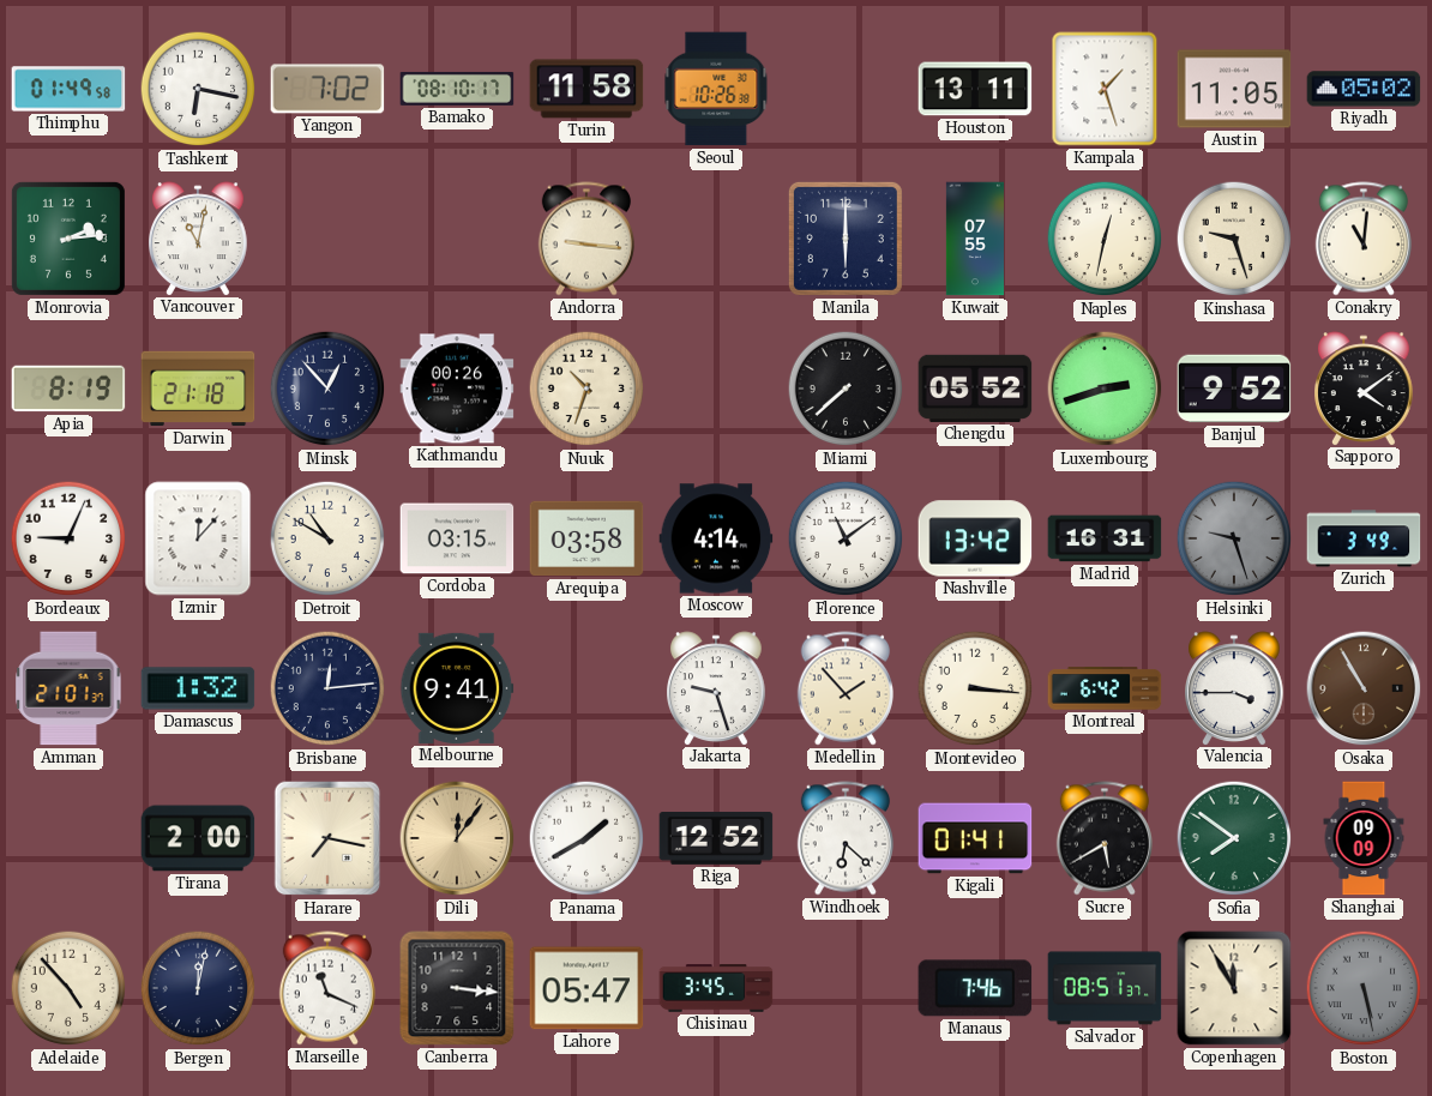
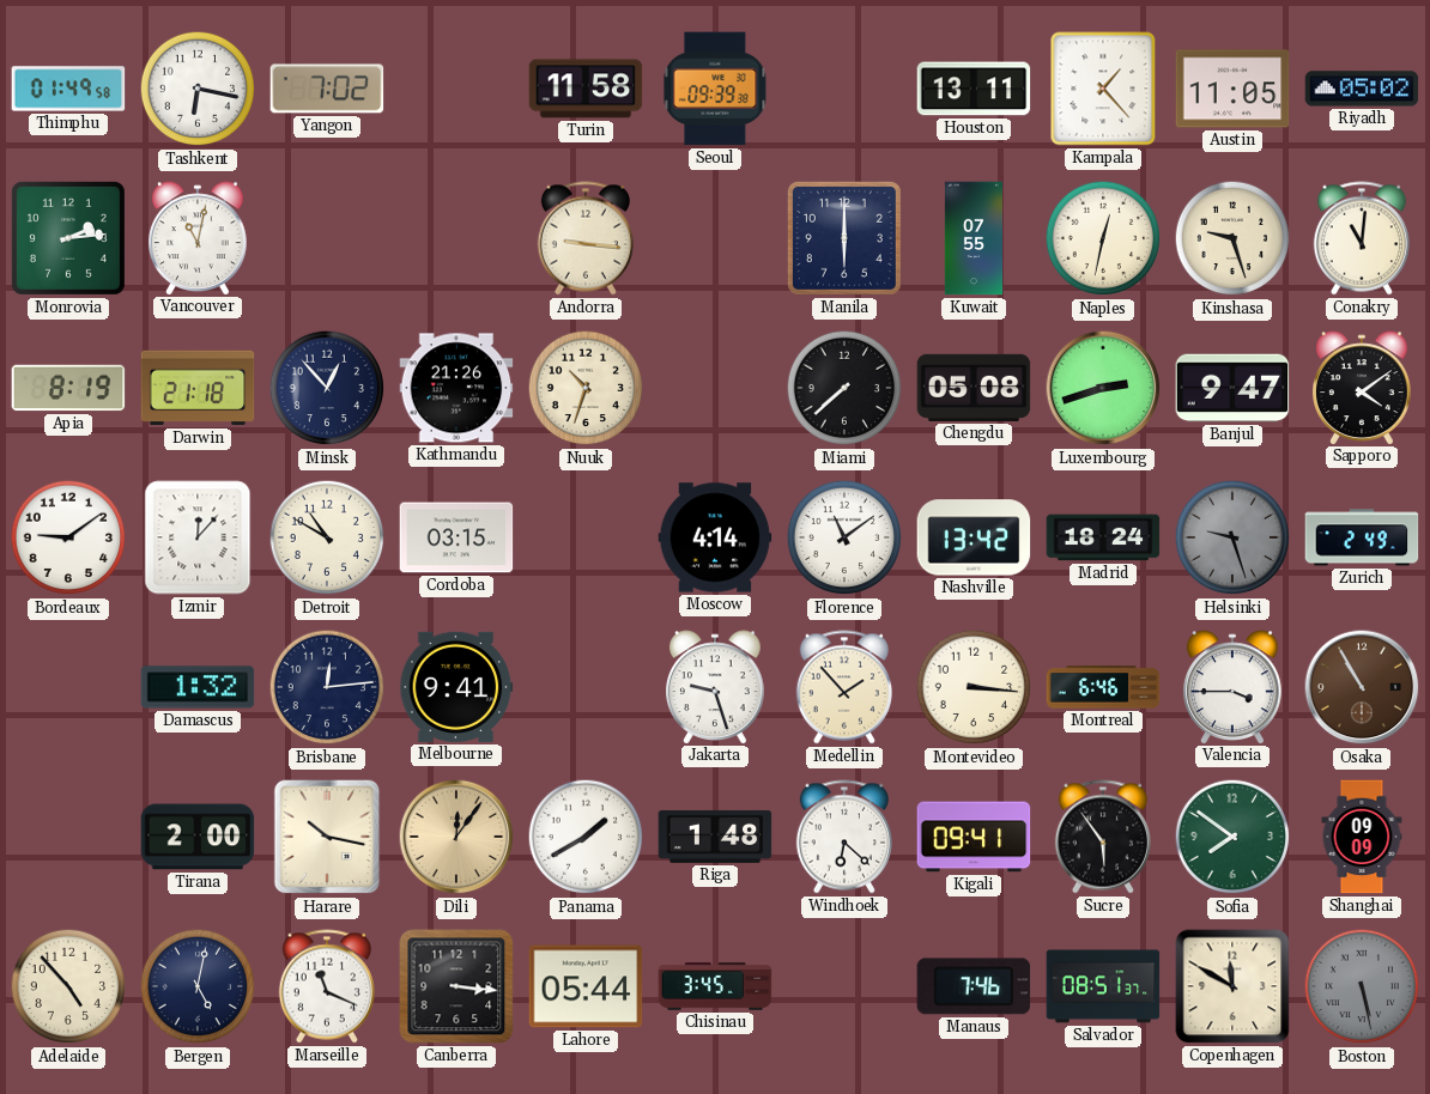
Bamako: 08:10 -> none
Seoul: 10:26 -> 09:39
Kampala: 1:27 -> 1:23
Kathmandu: 00:26 -> 21:26
Chengdu: 05:52 -> 05:08
Banjul: 9:52 -> 9:47
Bordeaux: 9:04 -> 9:09
Arequipa: 03:58 -> none
Madrid: 16:31 -> 18:24
Zurich: 3:49 -> 2:49
Amman: 21:01 -> none
Montreal: 6:42 -> 6:46
Harare: 7:17 -> 10:17
Riga: 12:52 -> 1:48
Kigali: 01:41 -> 09:41
Sucre: 5:40 -> 5:54
Bergen: 12:02 -> 5:02
Lahore: 05:47 -> 05:44
Copenhagen: 11:55 -> 11:50
